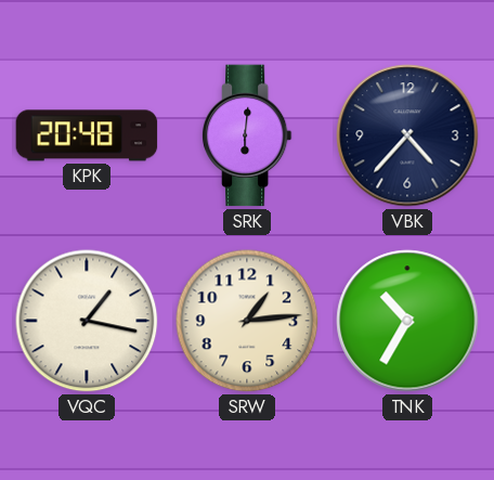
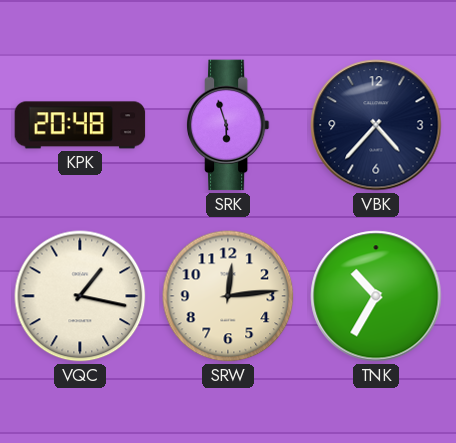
SRK: 6:01 -> 5:57
SRW: 1:14 -> 12:14
